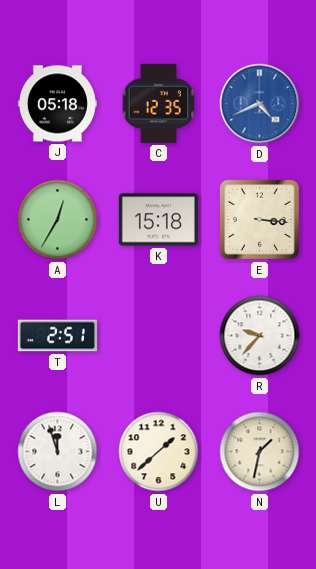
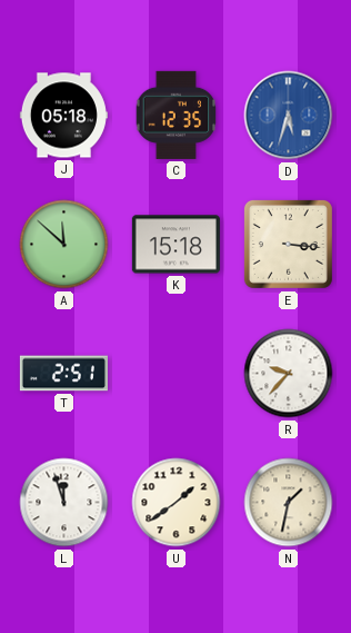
D: 4:41 -> 5:33
A: 12:35 -> 11:52
U: 1:38 -> 1:39
